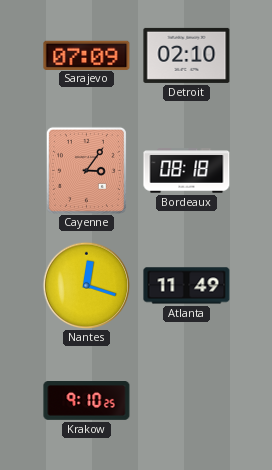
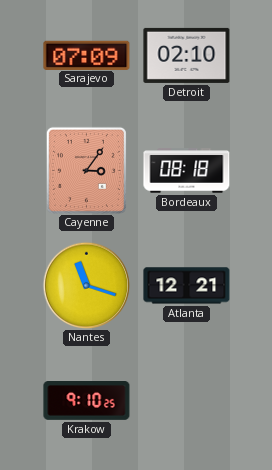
Nantes: 12:18 -> 11:18
Atlanta: 11:49 -> 12:21
